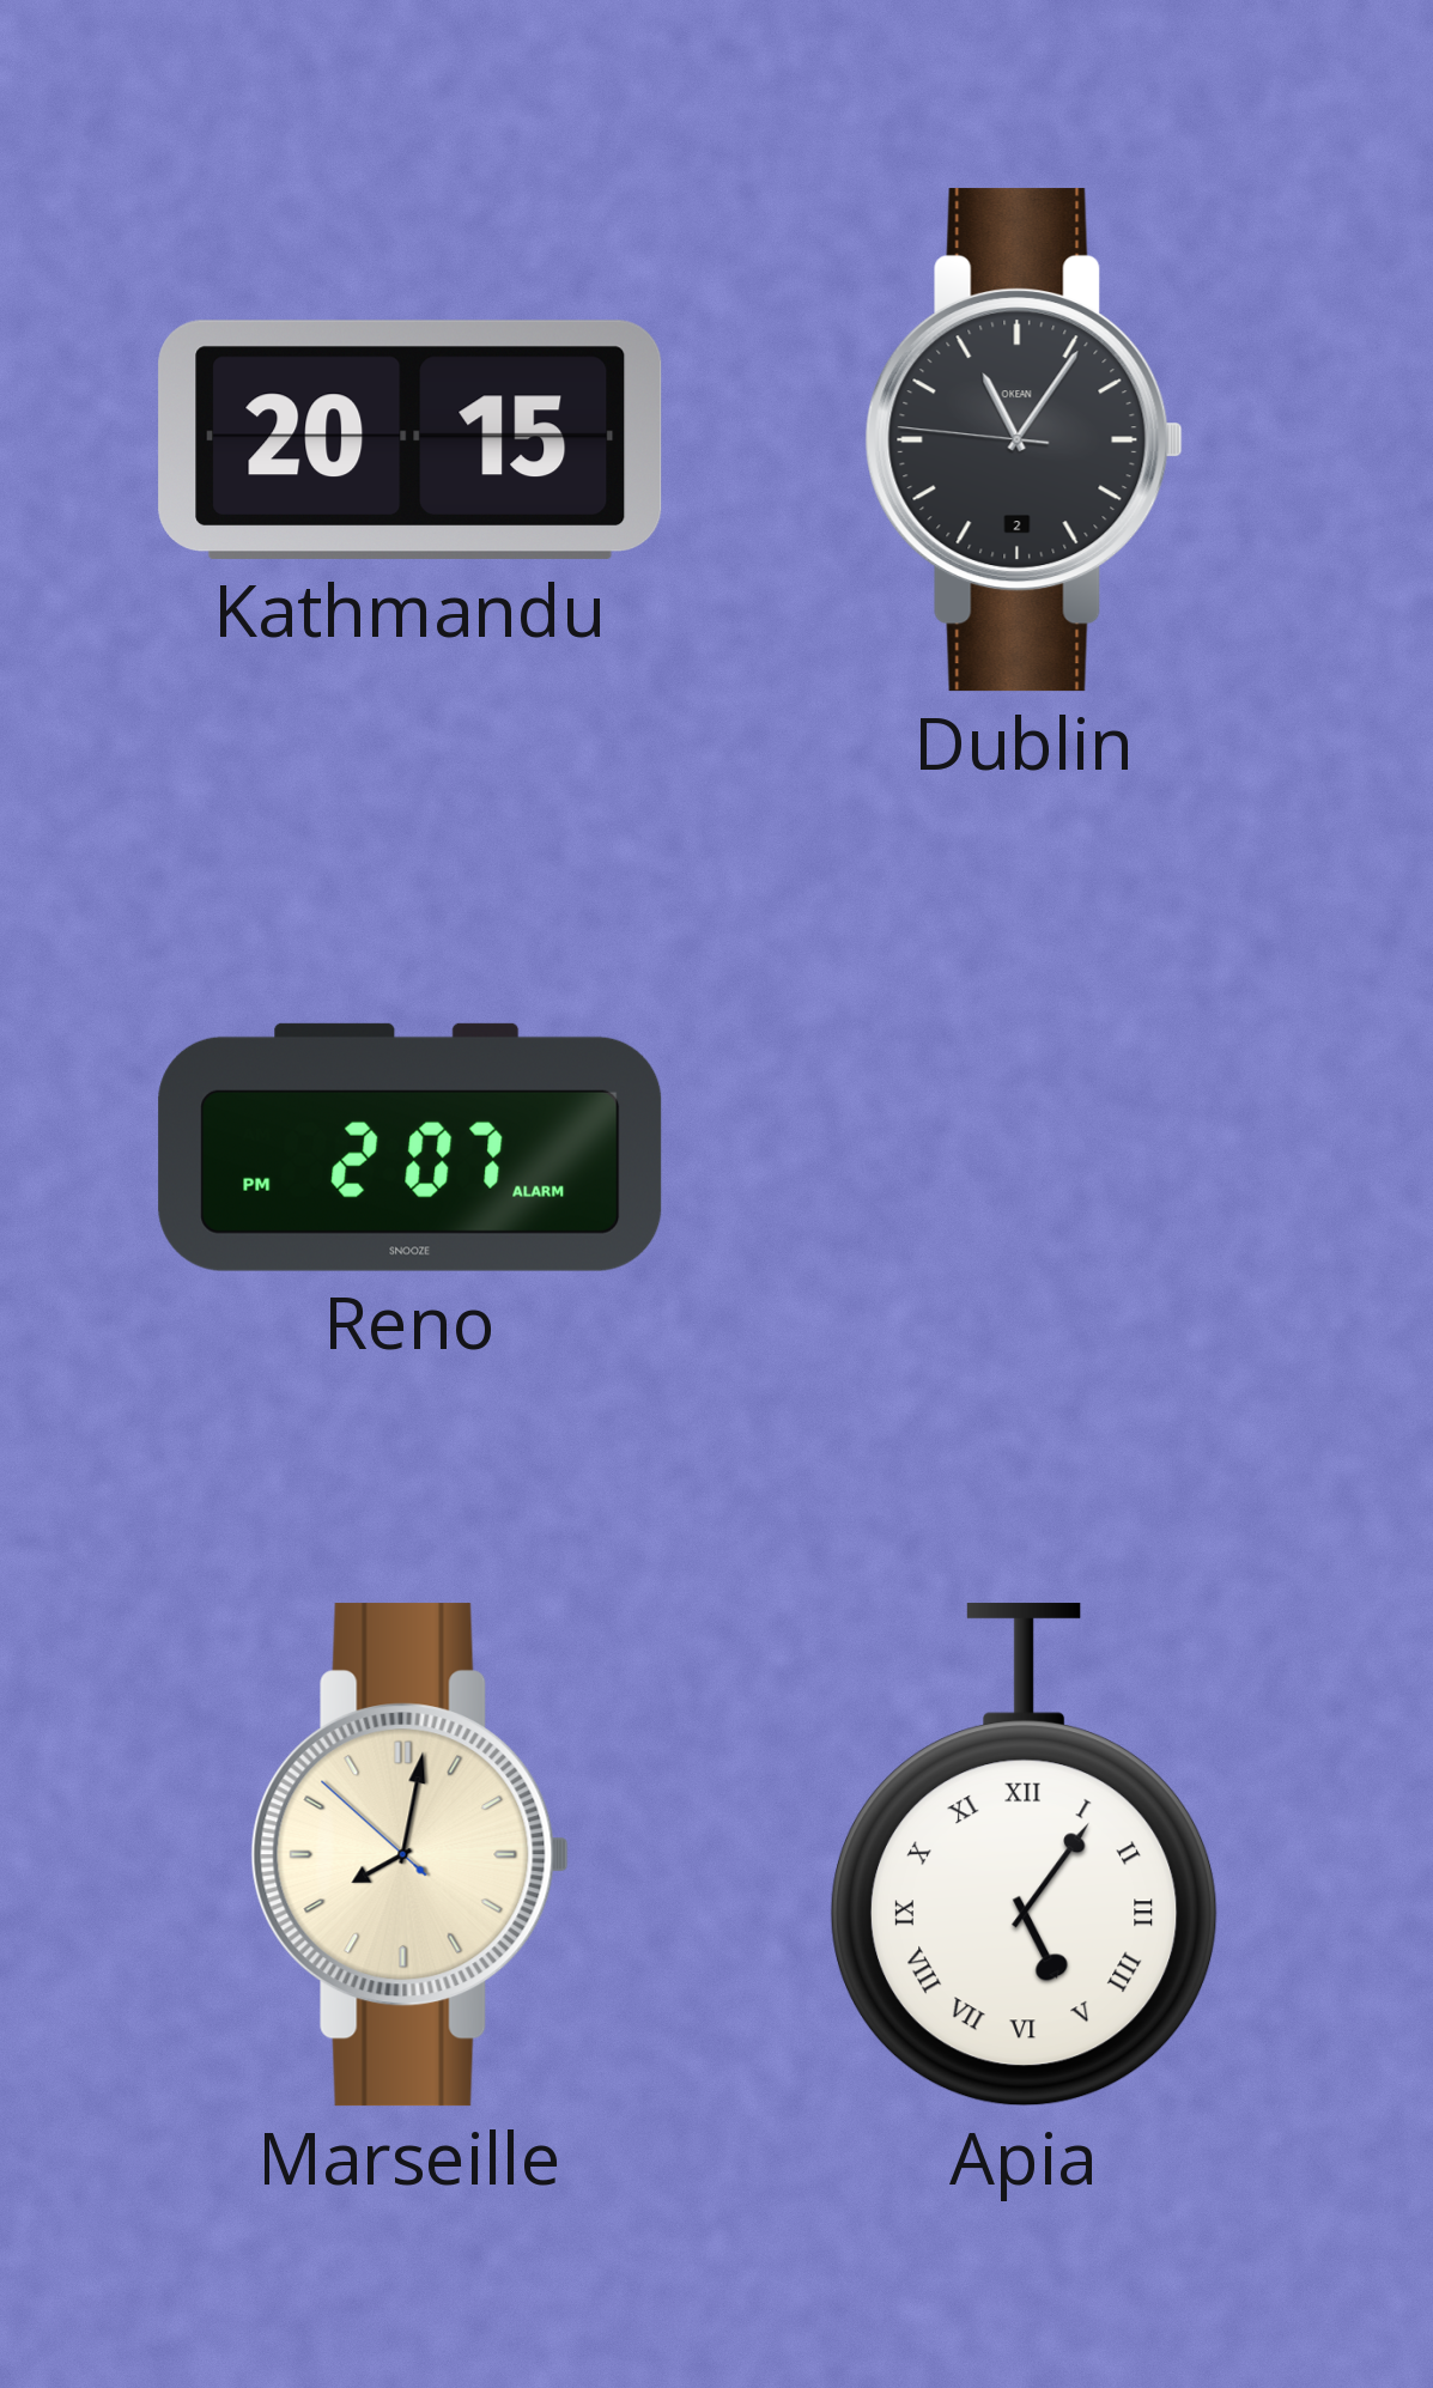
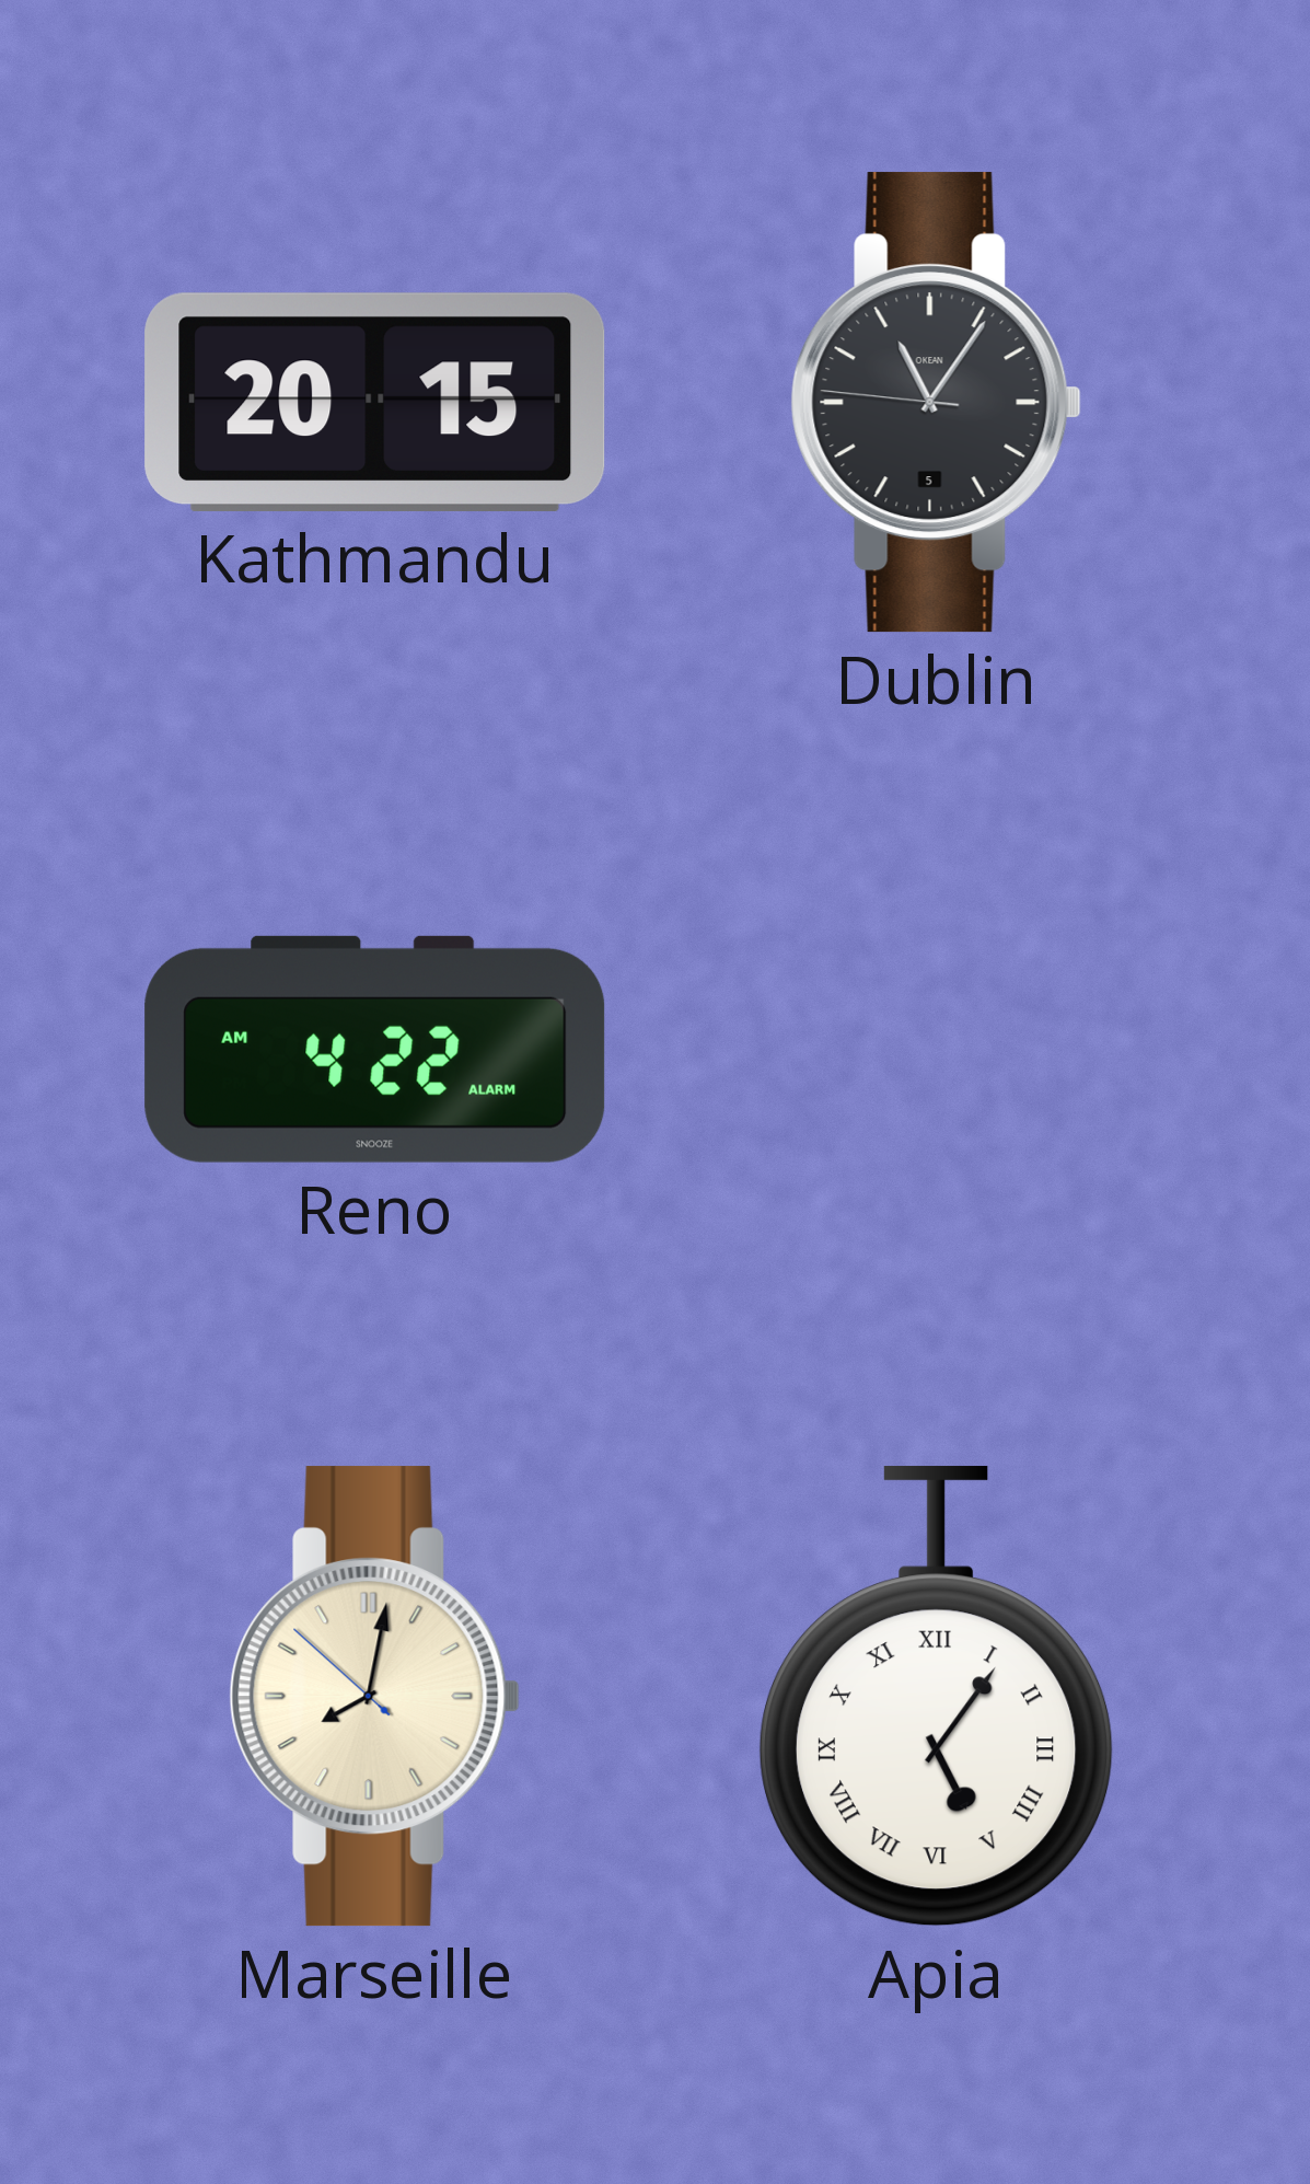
Dublin date: 2 -> 5
Reno: 2:07 -> 4:22
